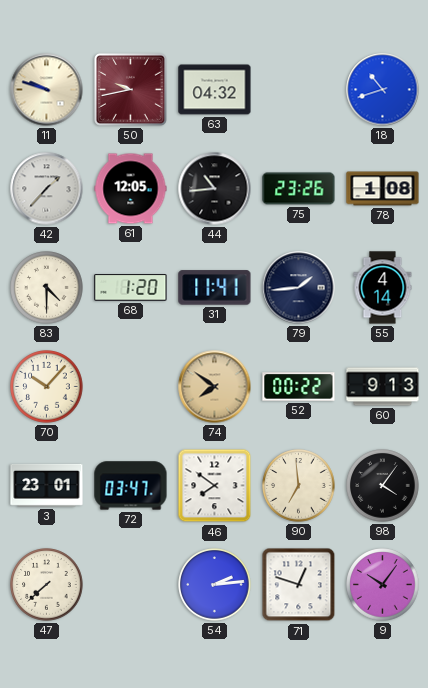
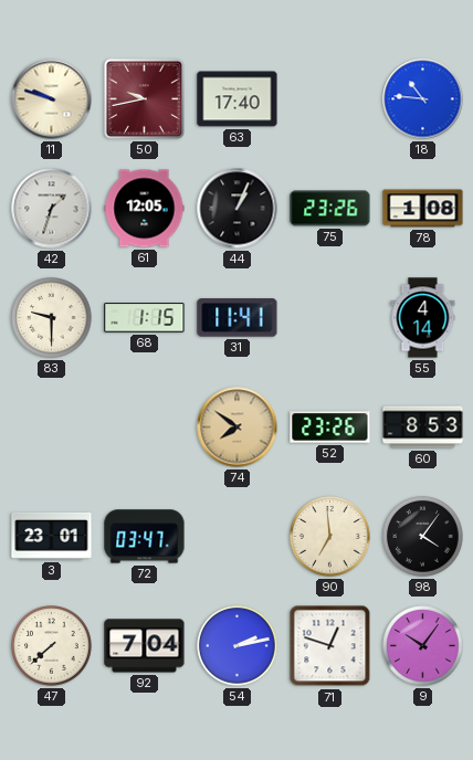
63: 04:32 -> 17:40
18: 10:42 -> 10:46
42: 1:37 -> 1:33
44: 10:44 -> 1:04
83: 4:30 -> 9:30
68: 1:20 -> 1:15
79: 1:44 -> none
70: 10:07 -> none
52: 00:22 -> 23:26
60: 9:13 -> 8:53
46: 7:51 -> none
92: none -> 7:04
54: 2:14 -> 2:13
